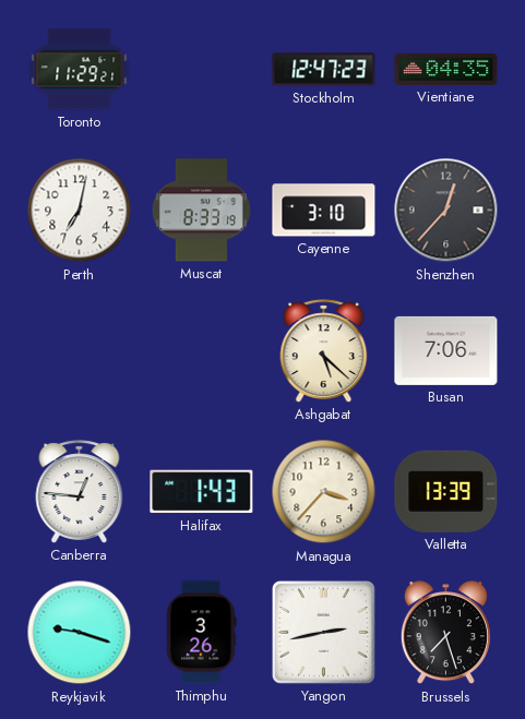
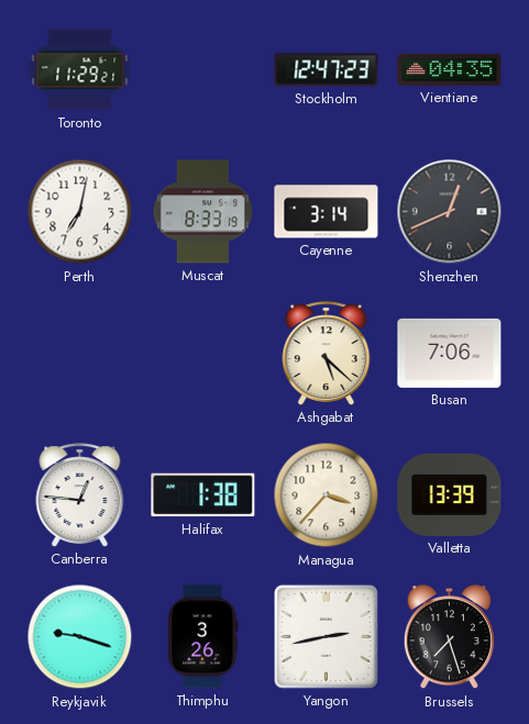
Cayenne: 3:10 -> 3:14
Shenzhen: 12:37 -> 12:41
Halifax: 1:43 -> 1:38
